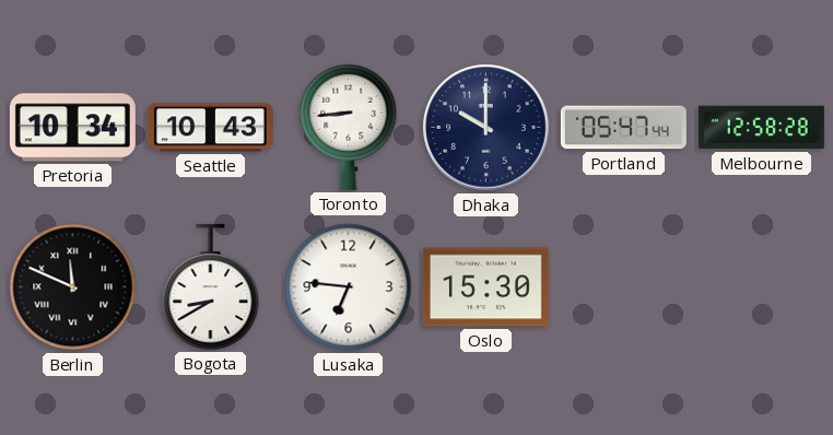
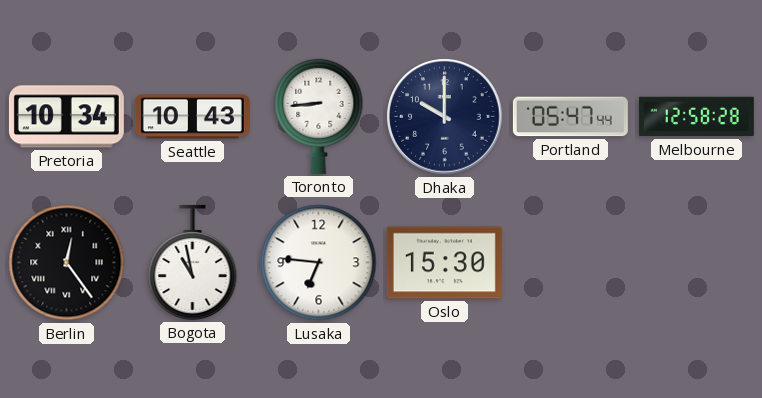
Berlin: 11:49 -> 12:24
Bogota: 8:40 -> 10:58
